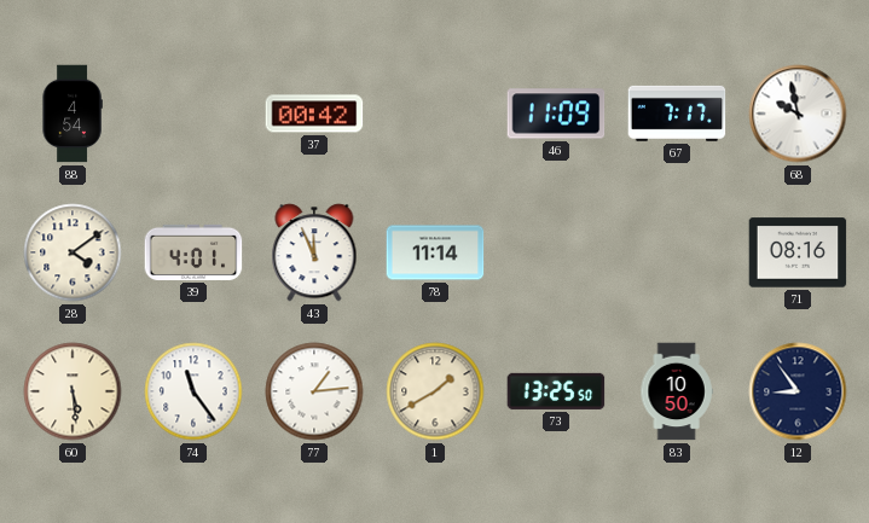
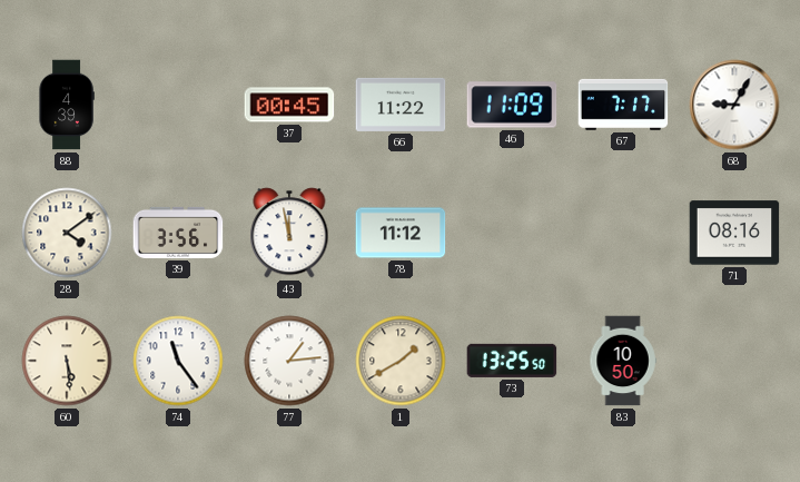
88: 4:54 -> 4:39
37: 00:42 -> 00:45
66: none -> 11:22
68: 9:58 -> 9:05
39: 4:01 -> 3:56
43: 11:56 -> 11:58
78: 11:14 -> 11:12
12: 8:54 -> none
